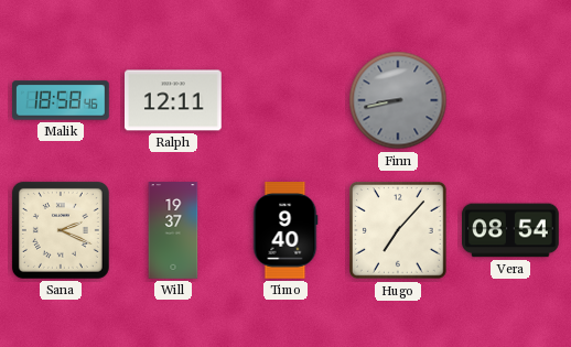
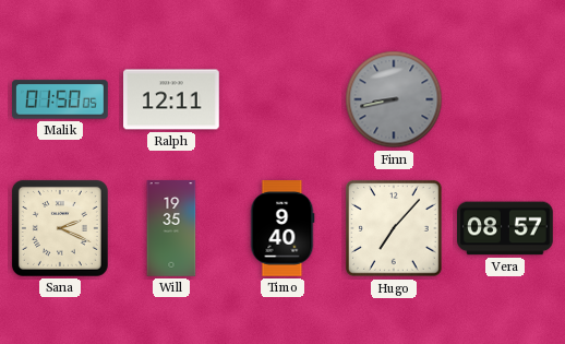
Malik: 18:58 -> 01:50
Will: 19:37 -> 19:35
Vera: 08:54 -> 08:57
